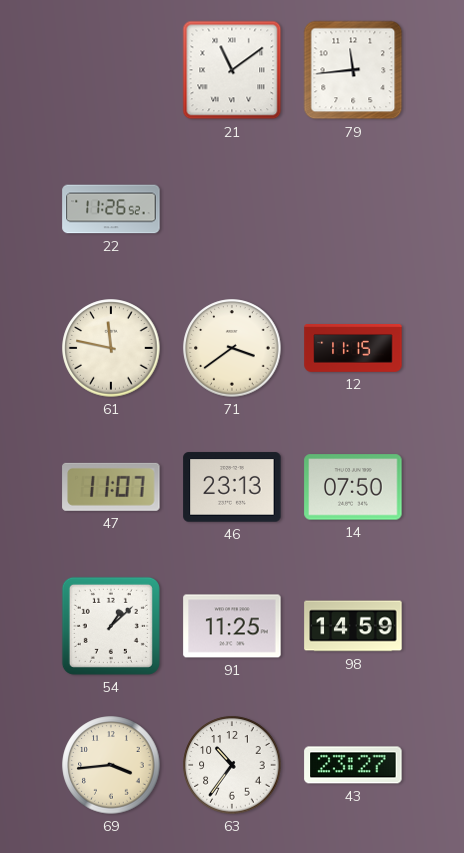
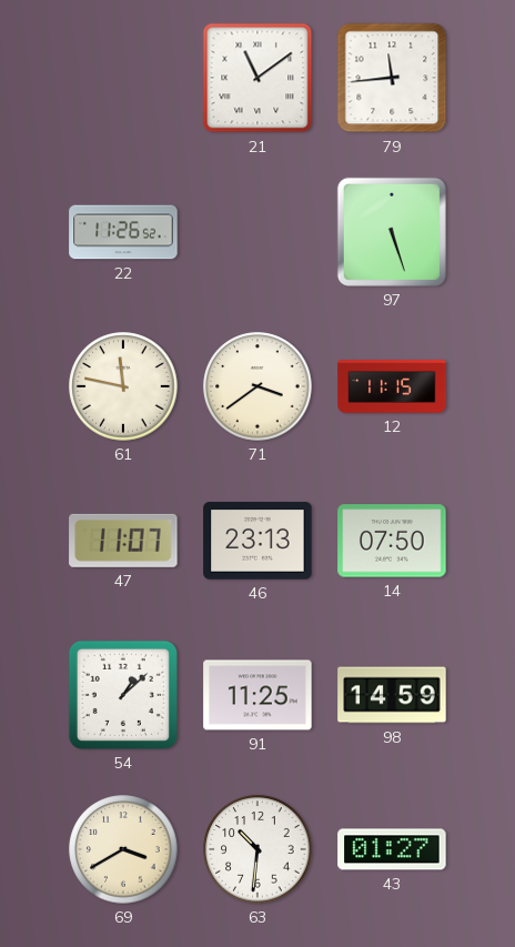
97: none -> 5:27
69: 3:44 -> 3:40
63: 10:36 -> 10:31
43: 23:27 -> 01:27
